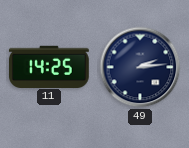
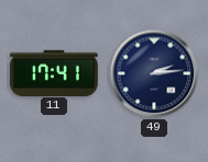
11: 14:25 -> 17:41
